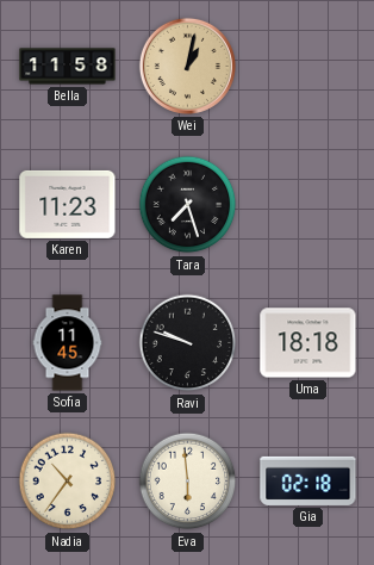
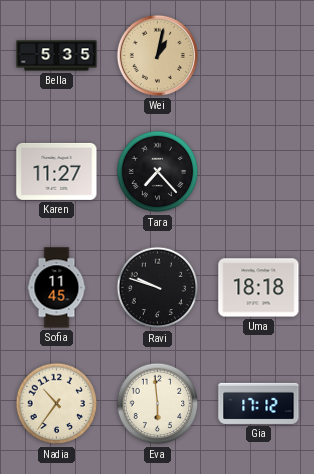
Bella: 11:58 -> 5:35
Karen: 11:23 -> 11:27
Tara: 7:27 -> 7:23
Gia: 02:18 -> 17:12
